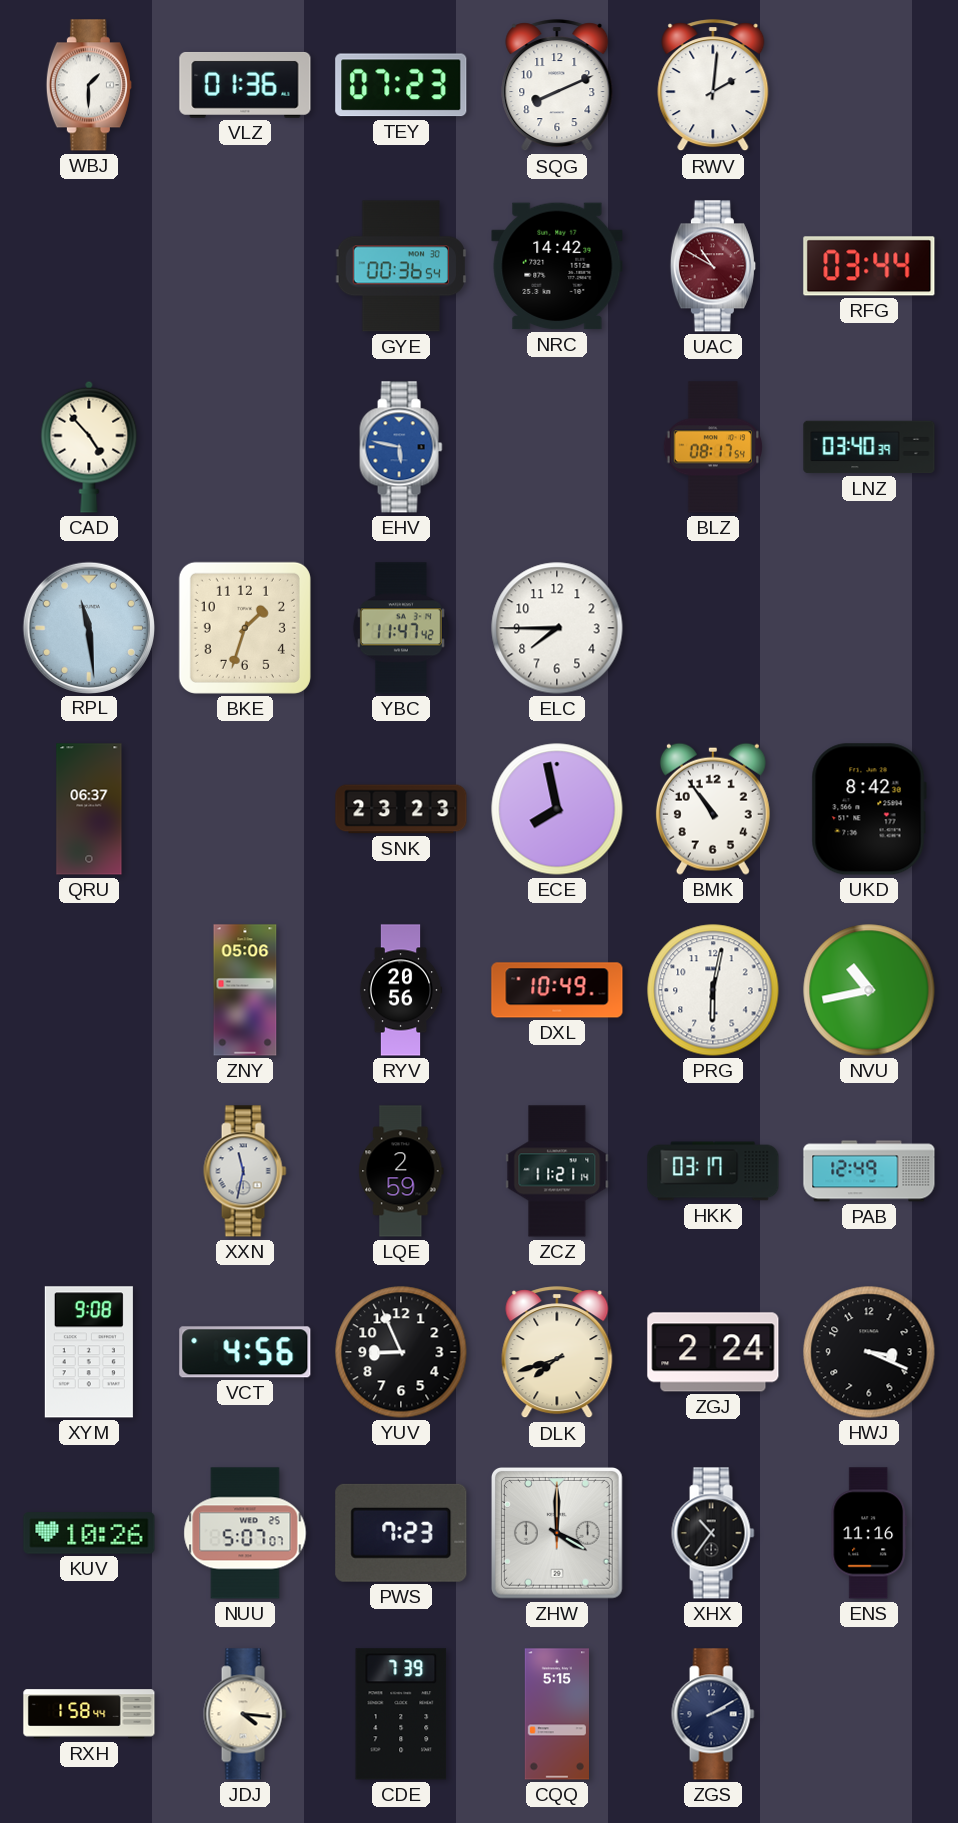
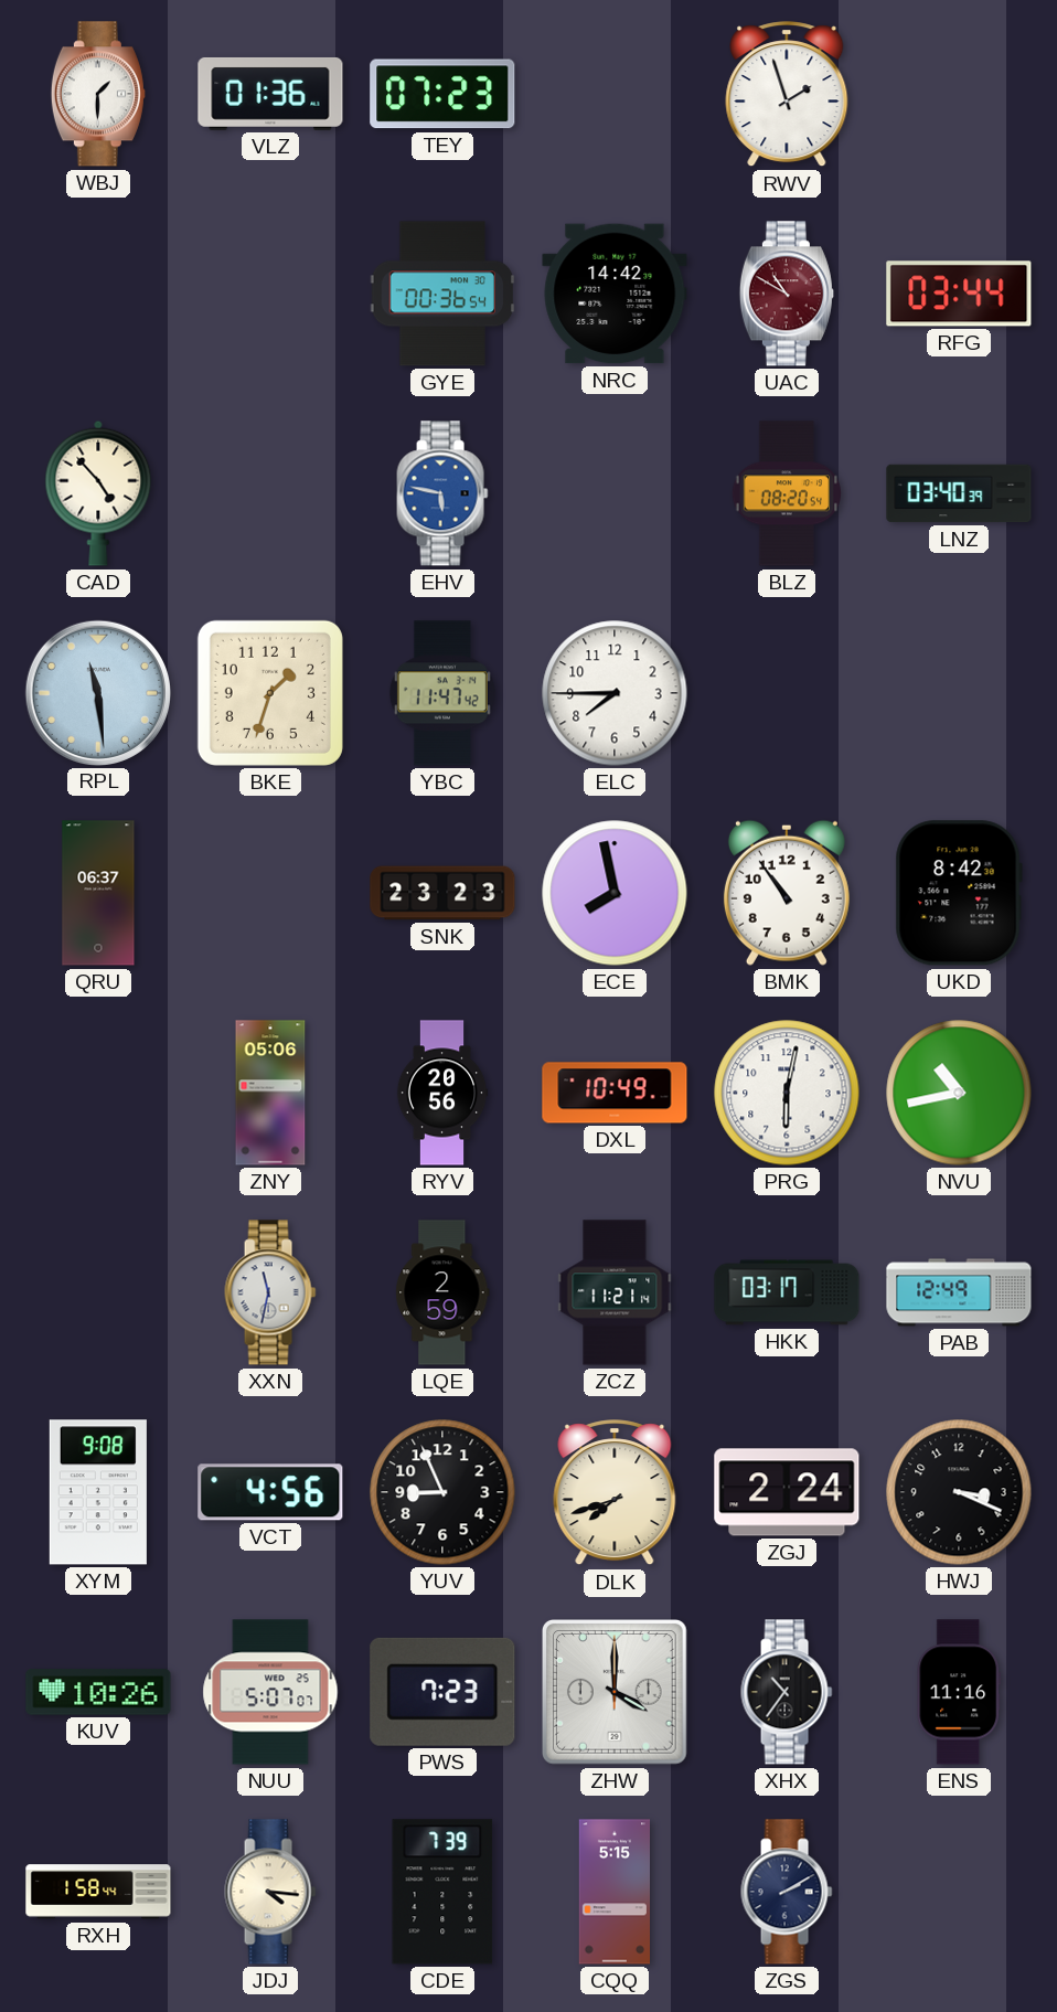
SQG: 8:11 -> none
RWV: 2:01 -> 1:57
BLZ: 08:17 -> 08:20
